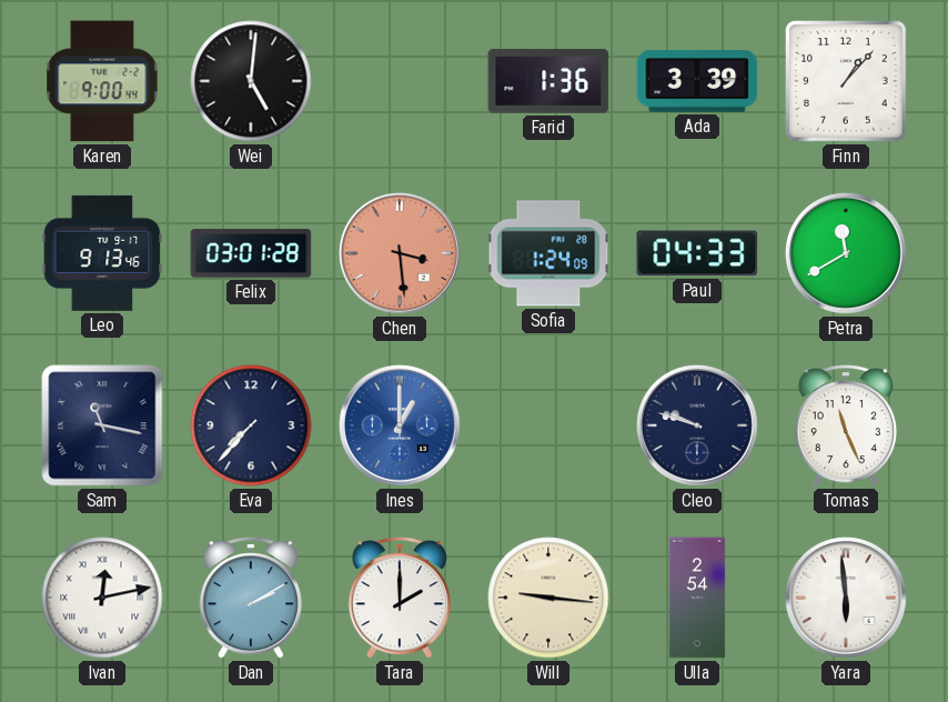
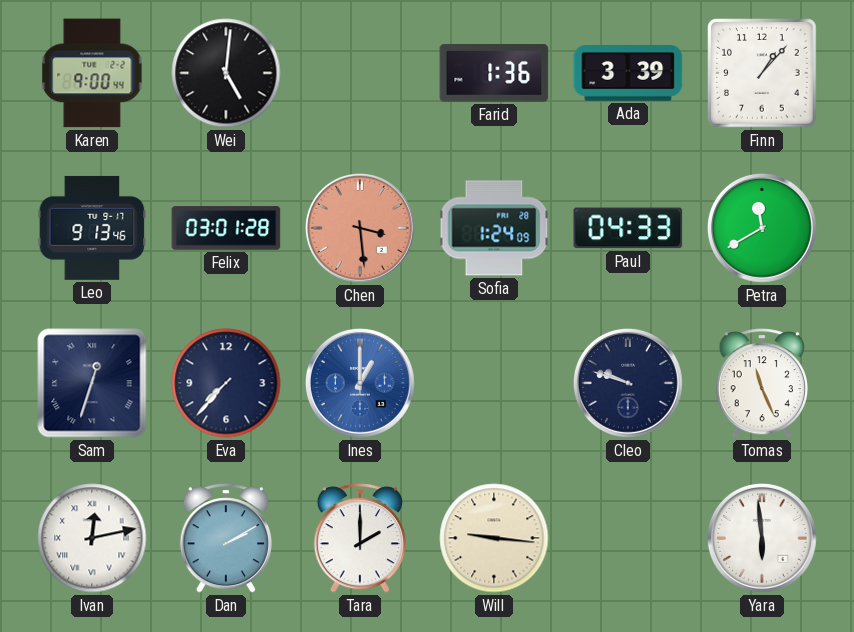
Sam: 11:17 -> 12:33
Ulla: 2:54 -> none
